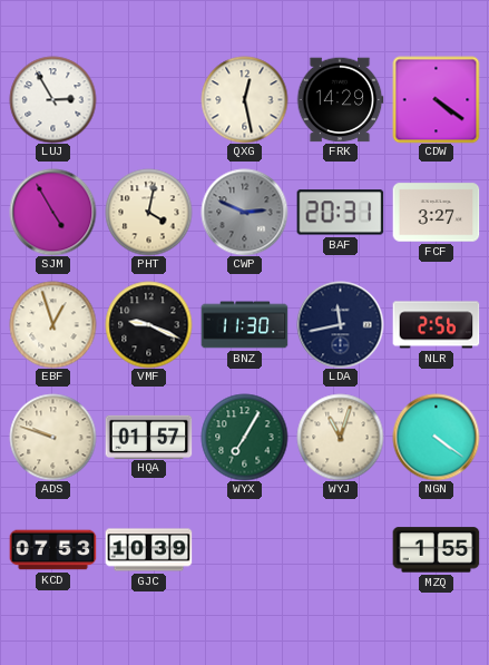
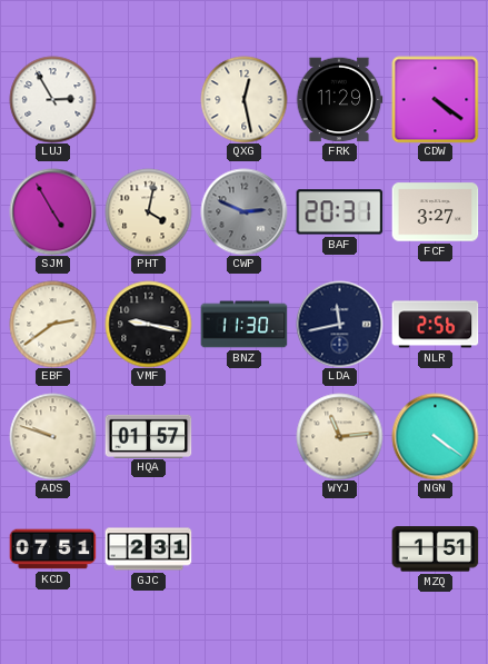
FRK: 14:29 -> 11:29
EBF: 12:57 -> 2:39
VMF: 9:19 -> 9:17
WYX: 7:05 -> none
WYJ: 11:03 -> 11:14
KCD: 07:53 -> 07:51
GJC: 10:39 -> 2:31
MZQ: 1:55 -> 1:51
